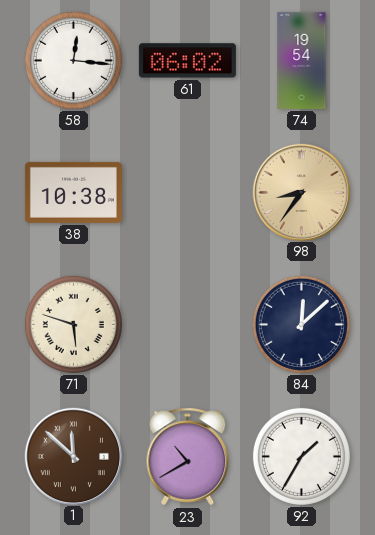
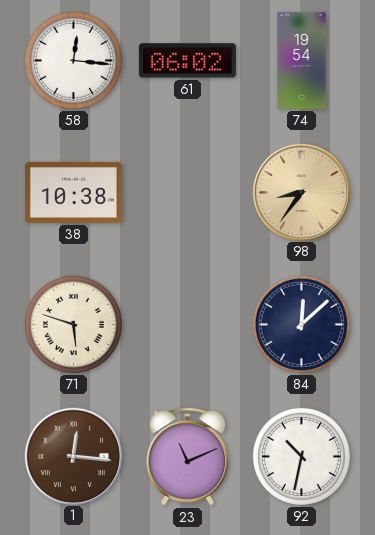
1: 11:52 -> 12:16
23: 10:40 -> 11:11
92: 1:35 -> 10:32
